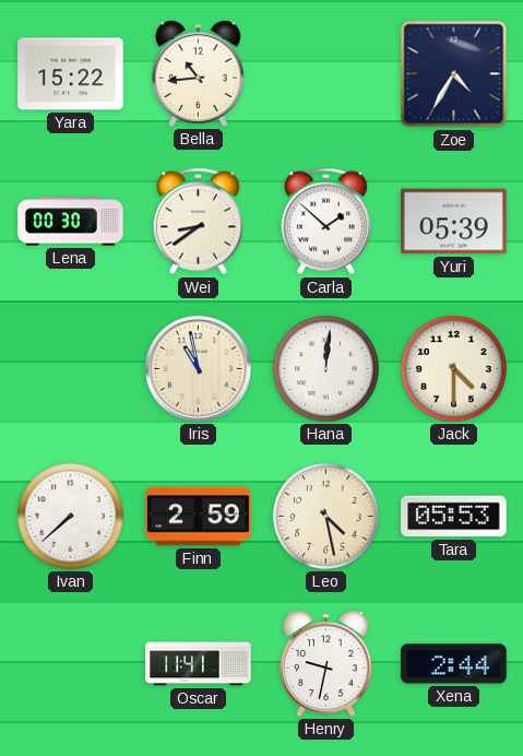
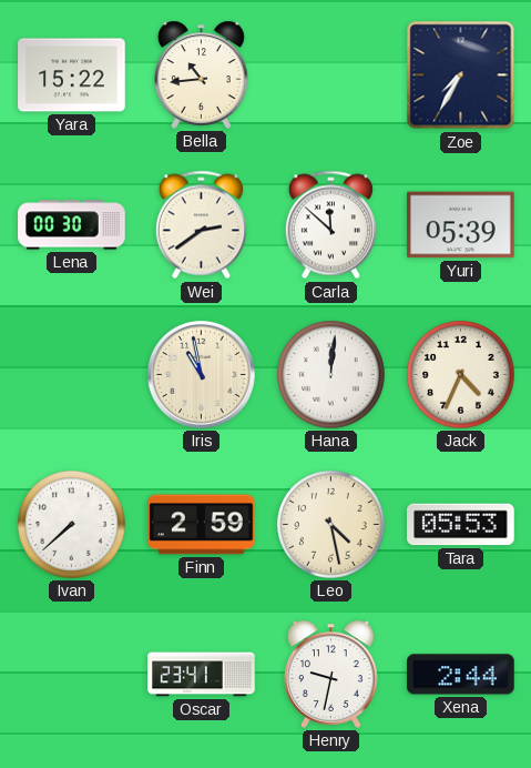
Zoe: 4:35 -> 7:35
Wei: 8:39 -> 2:39
Carla: 1:52 -> 11:52
Jack: 4:30 -> 4:34
Oscar: 11:41 -> 23:41
